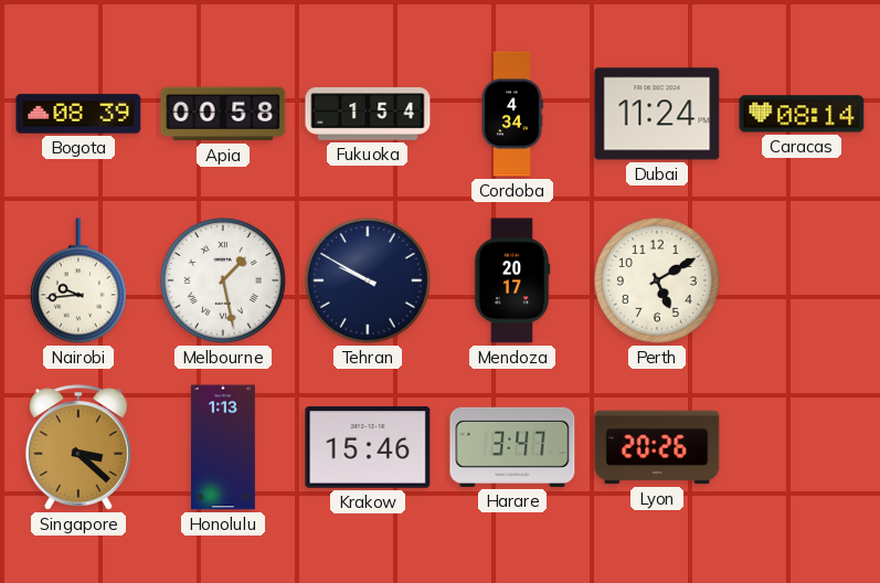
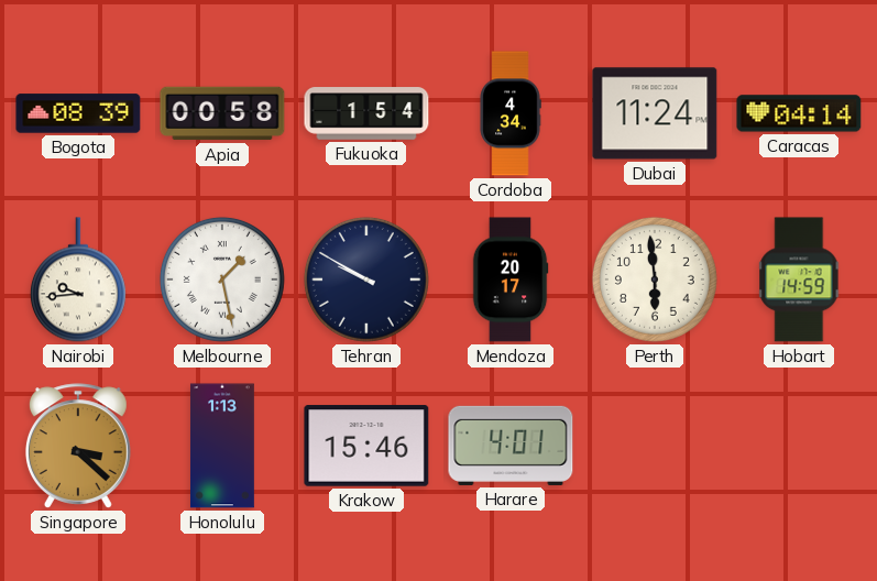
Caracas: 08:14 -> 04:14
Perth: 5:10 -> 5:59
Hobart: none -> 14:59
Harare: 3:47 -> 4:01
Lyon: 20:26 -> none
